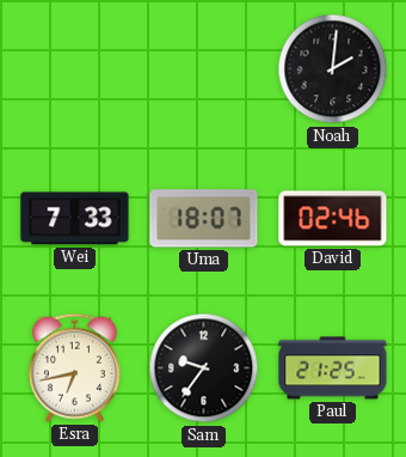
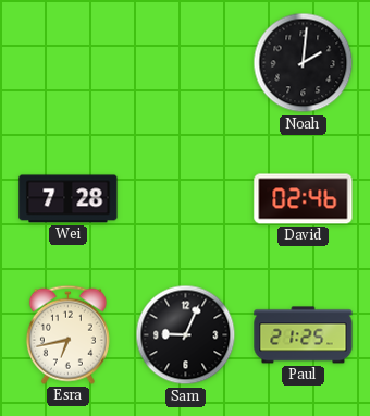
Wei: 7:33 -> 7:28
Uma: 18:07 -> none
Sam: 9:36 -> 9:04
